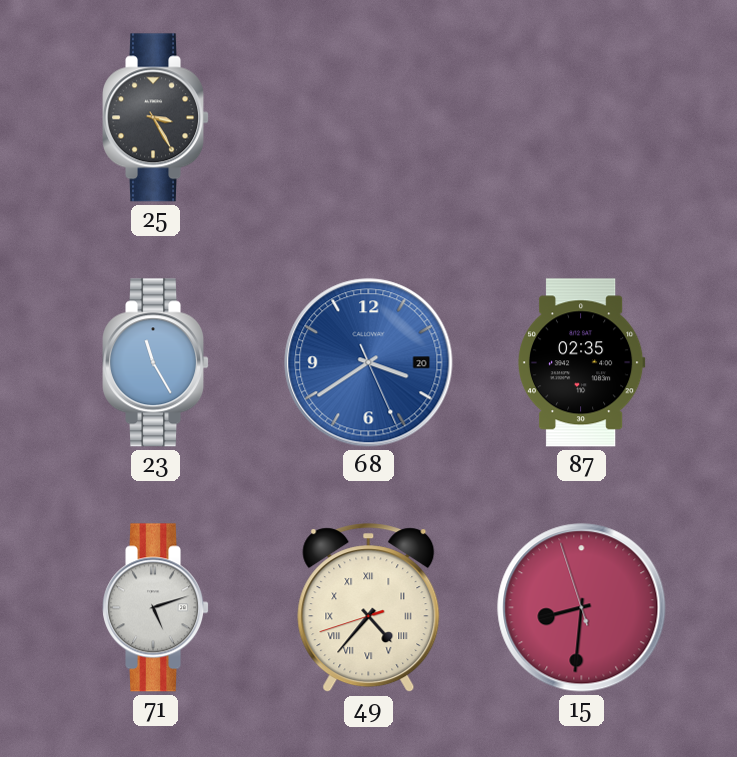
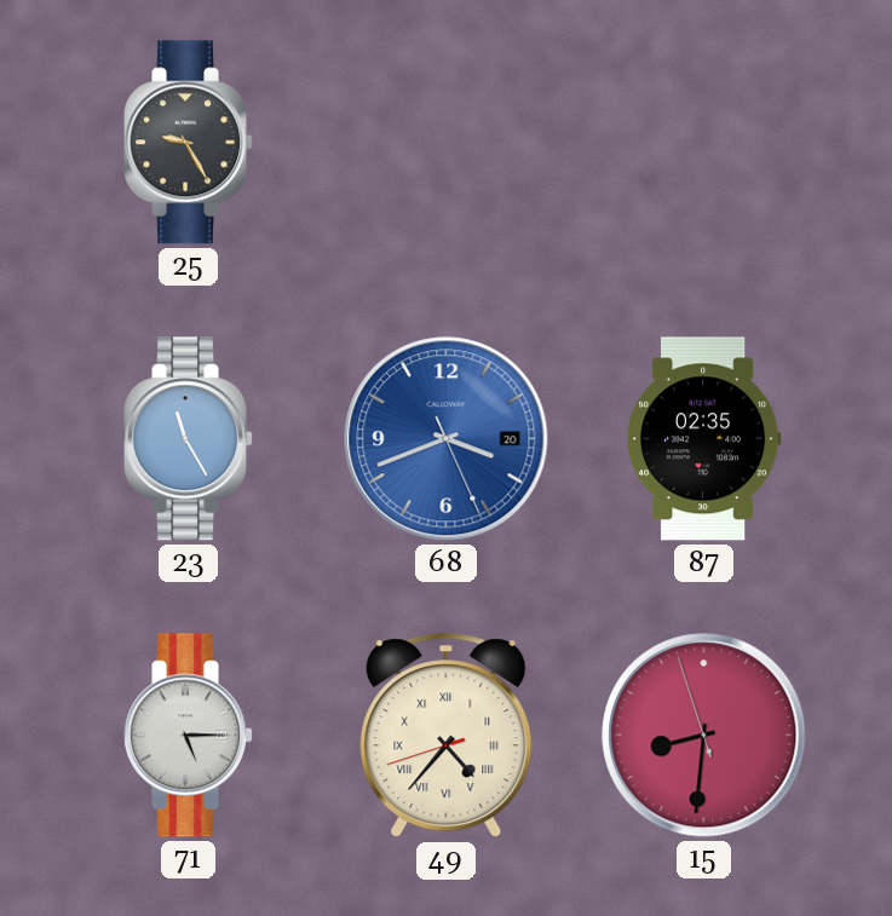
25: 3:25 -> 9:25
68: 3:39 -> 3:41
71: 5:12 -> 5:15
